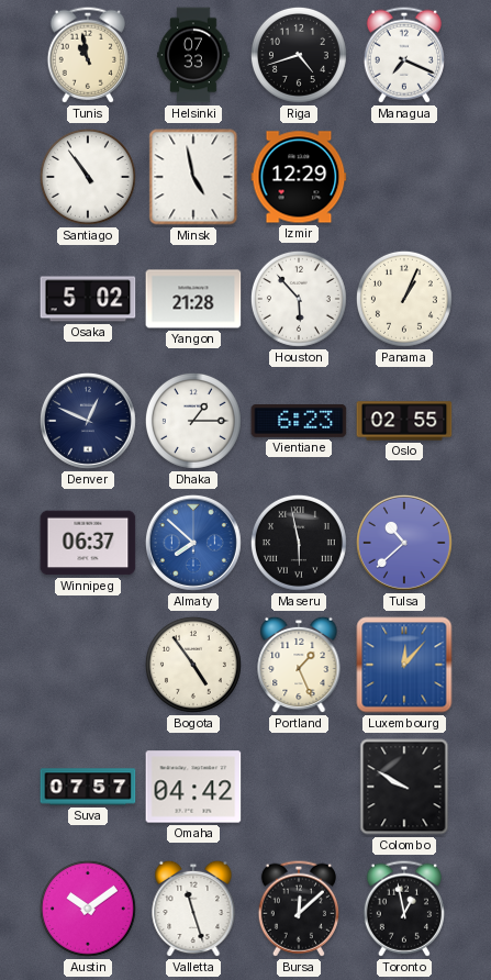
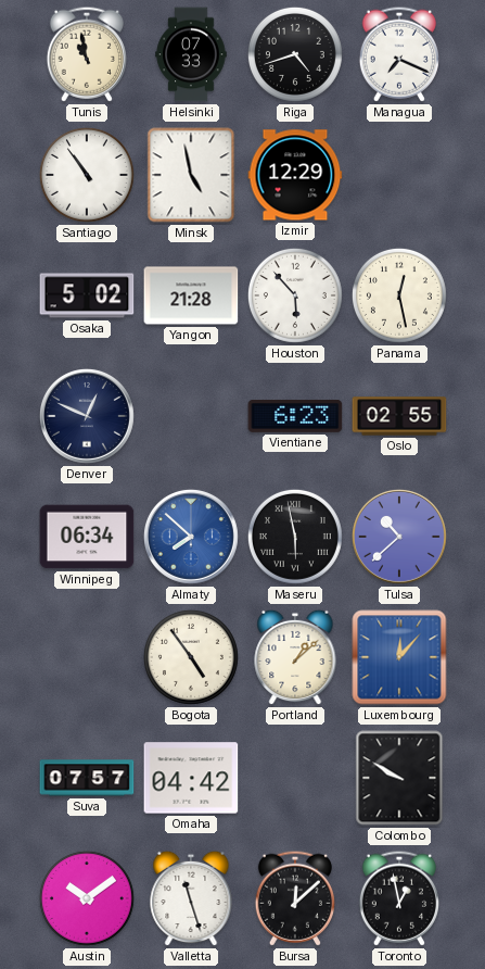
Panama: 1:04 -> 12:28
Dhaka: 1:15 -> none
Winnipeg: 06:37 -> 06:34
Portland: 1:26 -> 1:08
